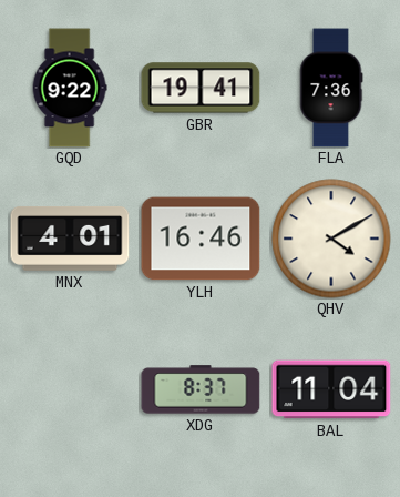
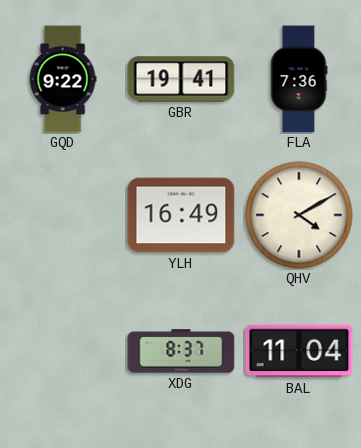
MNX: 4:01 -> none
YLH: 16:46 -> 16:49
